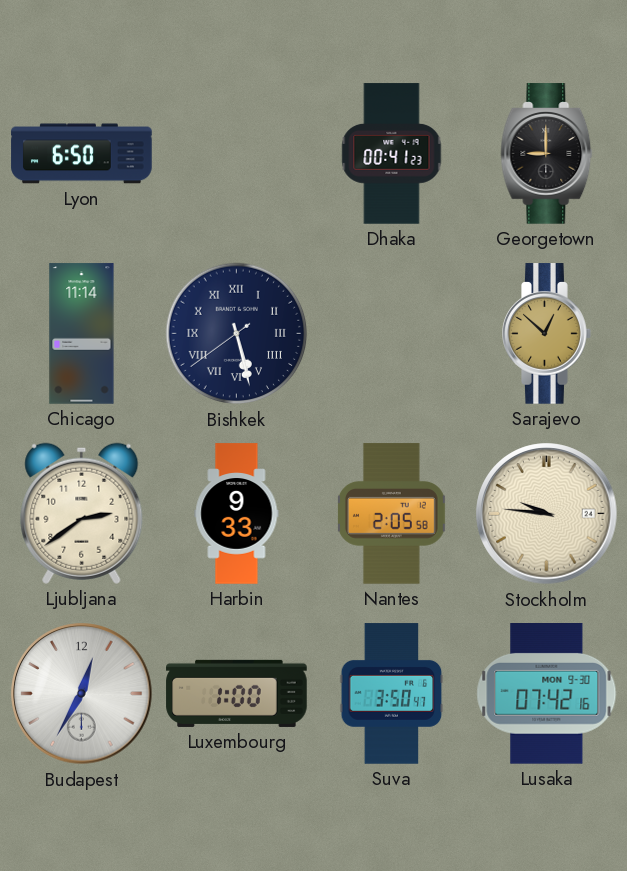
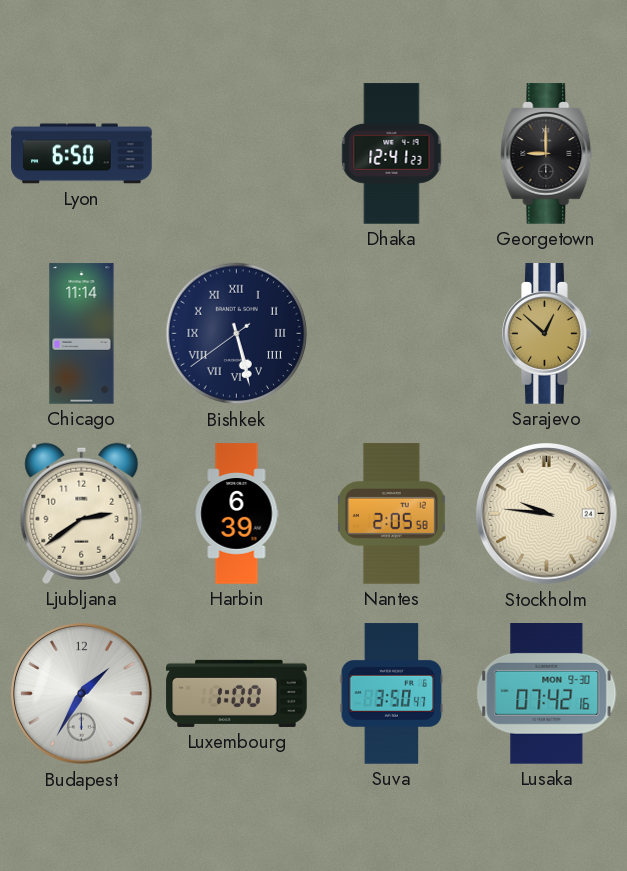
Dhaka: 00:41 -> 12:41
Harbin: 9:33 -> 6:39
Budapest: 12:35 -> 1:35
